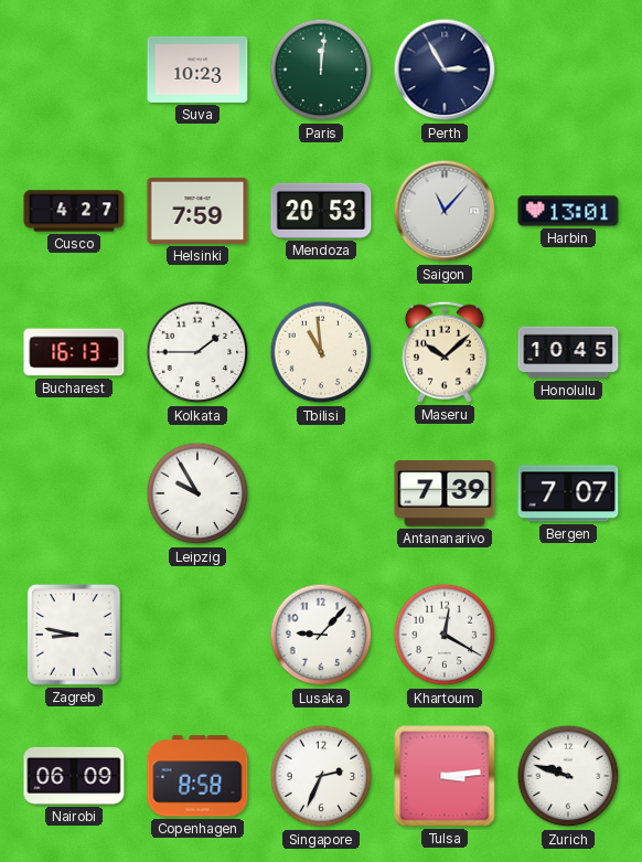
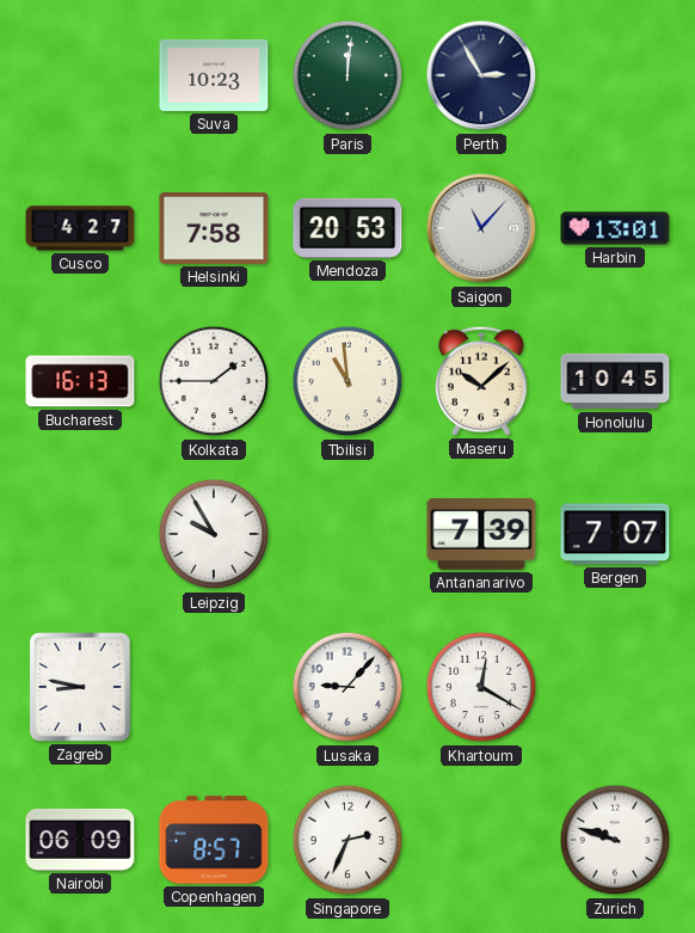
Helsinki: 7:59 -> 7:58
Copenhagen: 8:58 -> 8:57
Tulsa: 3:14 -> none
